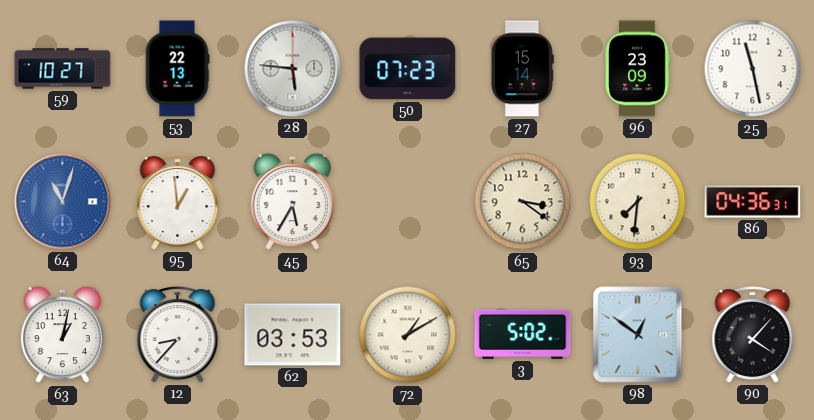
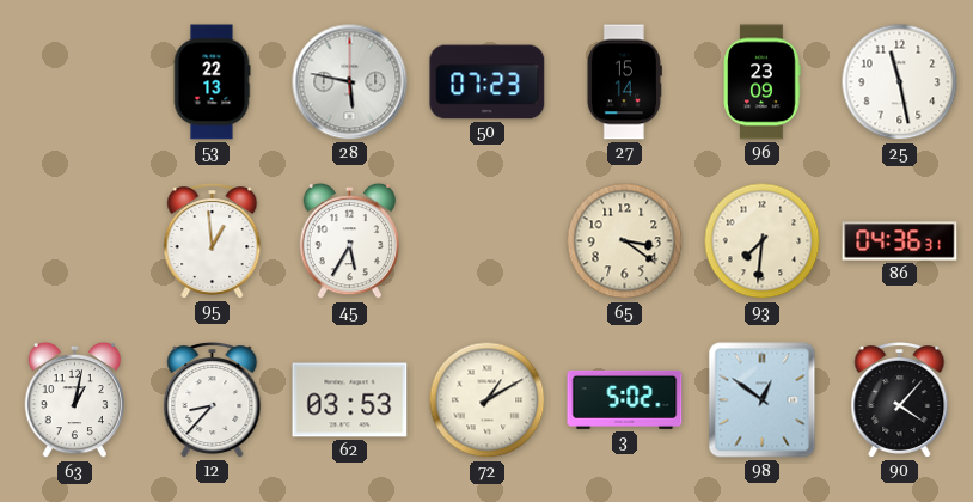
59: 10:27 -> none
28: 5:46 -> 5:47
64: 11:03 -> none
